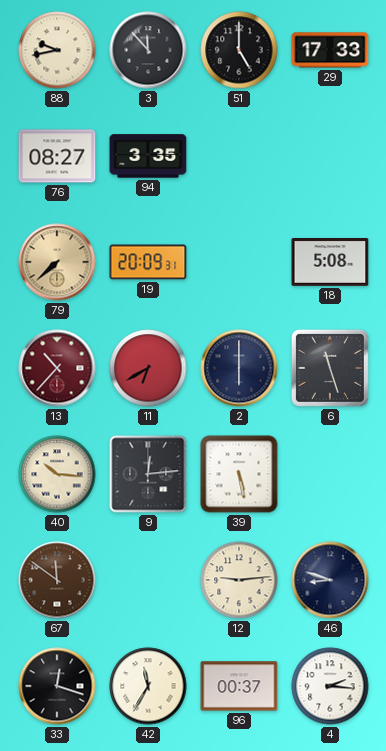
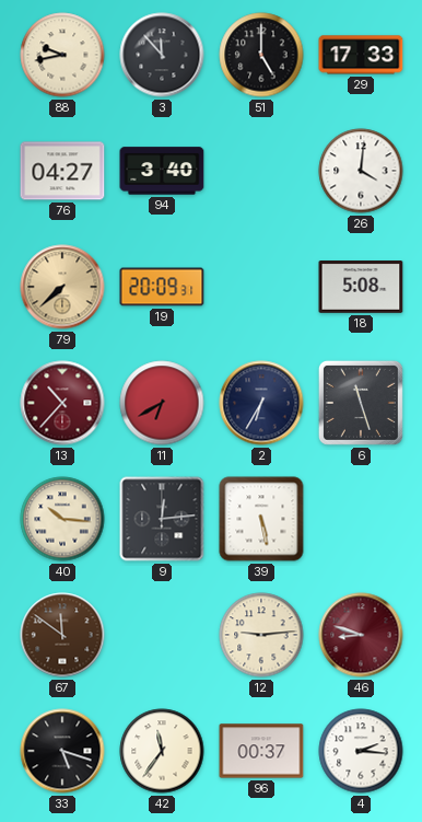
76: 08:27 -> 04:27
94: 3:35 -> 3:40
26: none -> 4:01
2: 6:00 -> 6:35
46 dial: navy -> burgundy
33: 12:18 -> 5:18
42: 11:35 -> 11:36
